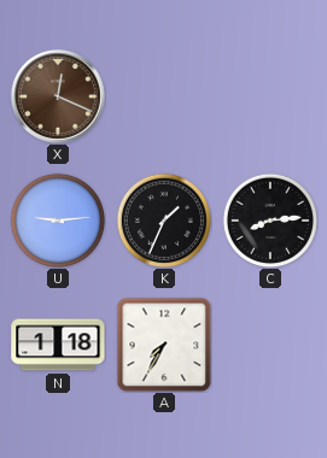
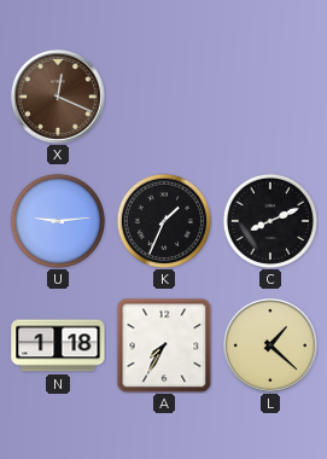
C: 8:14 -> 8:11
L: none -> 1:22
